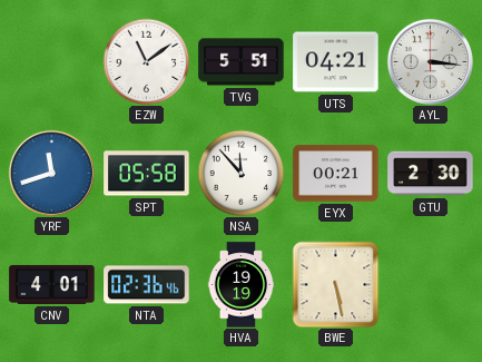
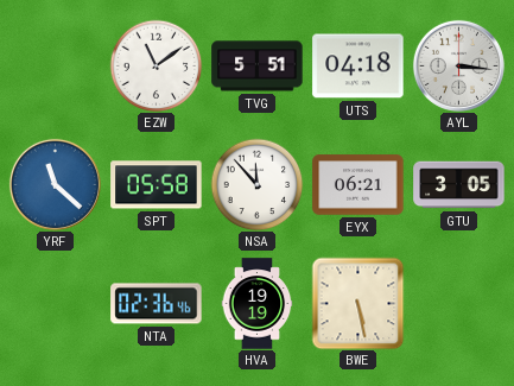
UTS: 04:21 -> 04:18
YRF: 11:42 -> 11:22
EYX: 00:21 -> 06:21
GTU: 2:30 -> 3:05
CNV: 4:01 -> none
